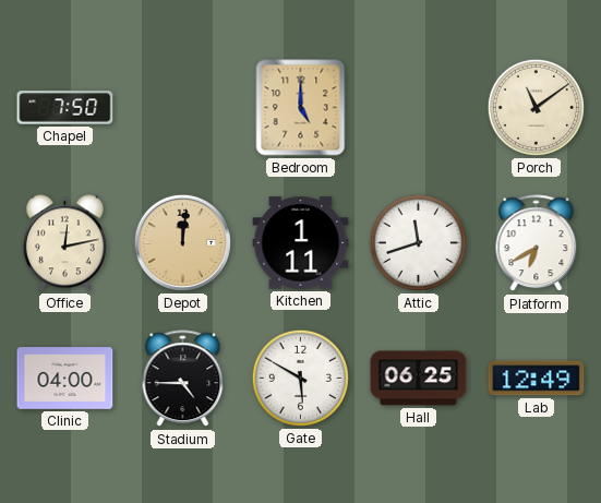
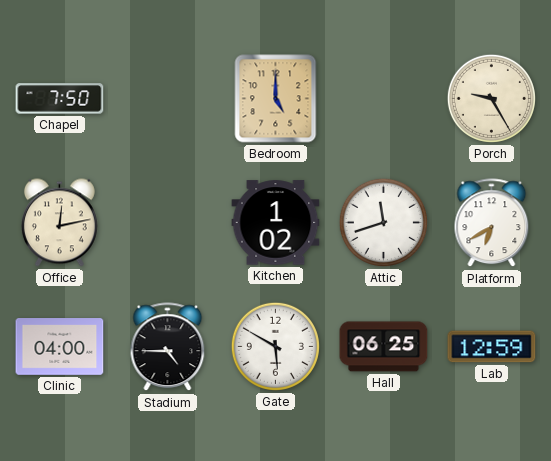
Porch: 11:09 -> 9:25
Depot: 12:01 -> none
Kitchen: 1:11 -> 1:02
Lab: 12:49 -> 12:59
